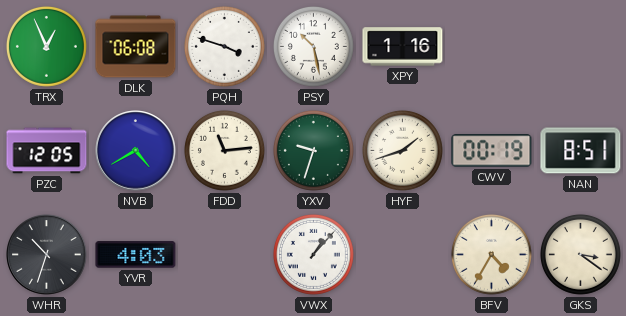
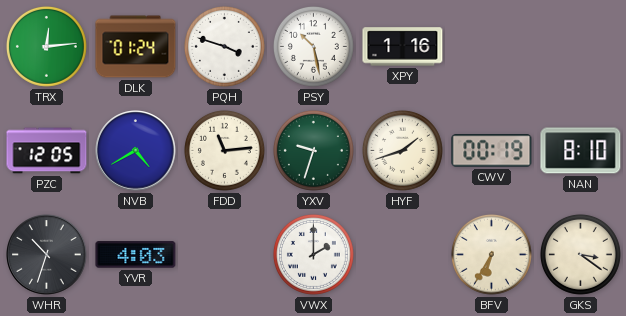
TRX: 12:56 -> 12:14
DLK: 06:08 -> 01:24
NAN: 8:51 -> 8:10
VWX: 1:07 -> 2:00
BFV: 4:35 -> 6:35
